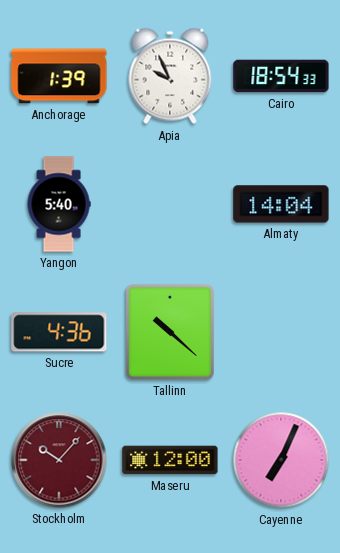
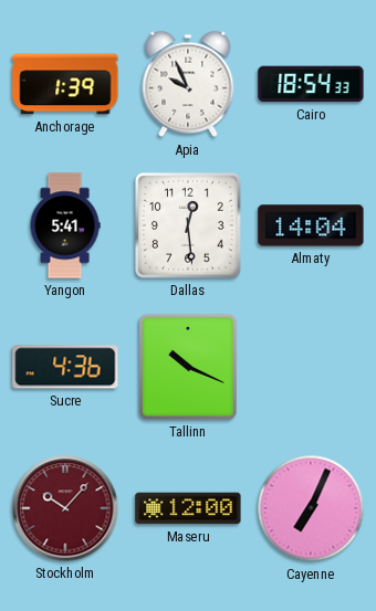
Yangon: 5:40 -> 5:41
Dallas: none -> 12:29
Tallinn: 10:22 -> 10:19
